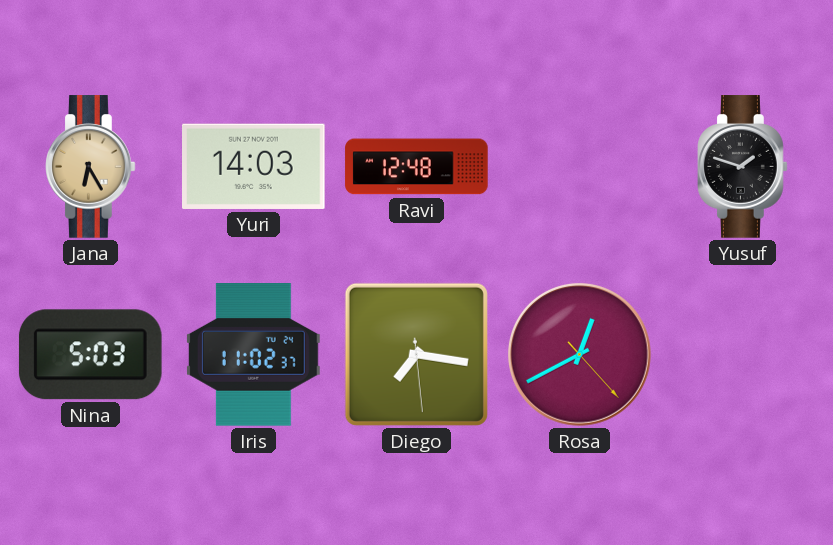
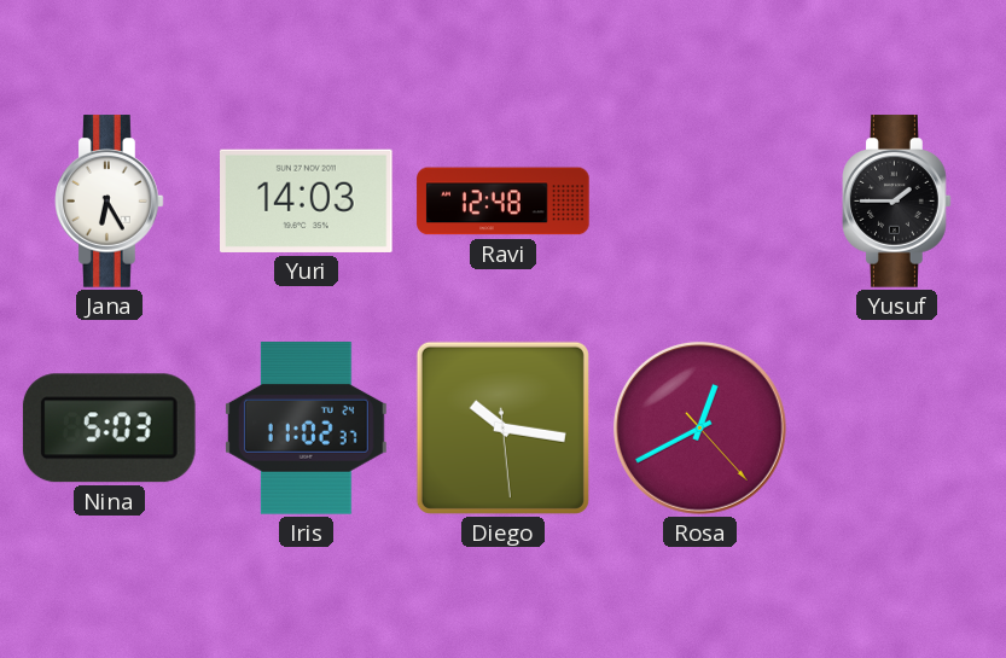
Jana dial: champagne -> white
Yusuf: 1:48 -> 1:45
Diego: 7:16 -> 10:16
